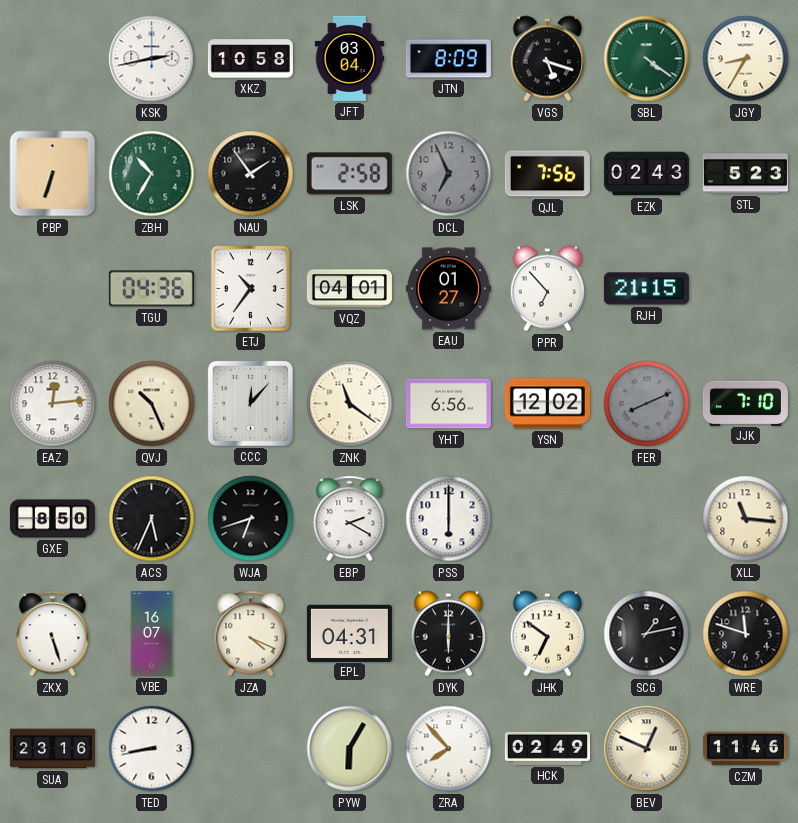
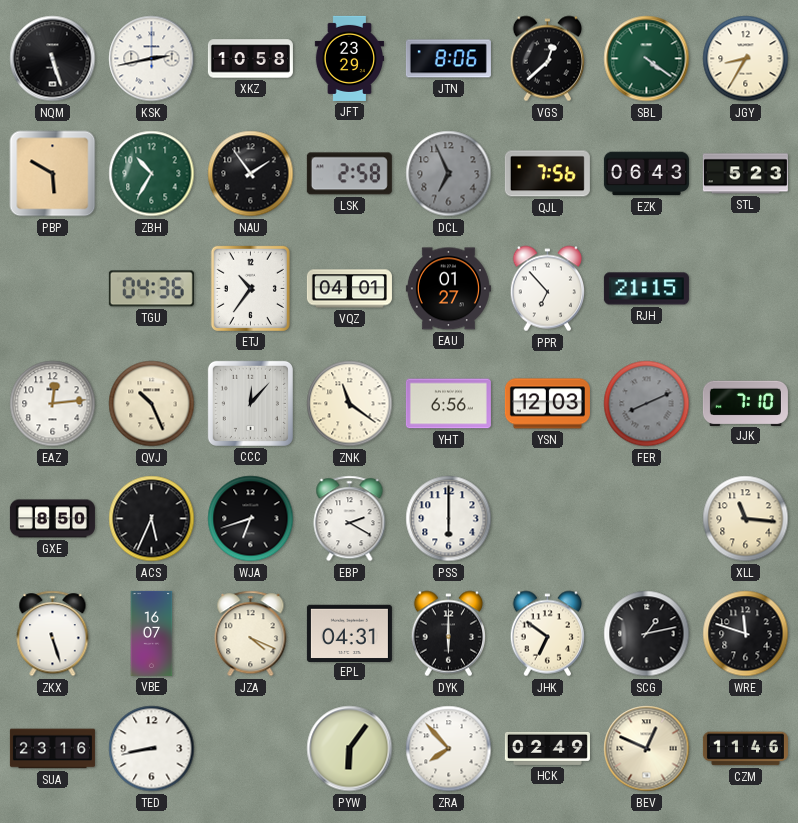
NQM: none -> 5:27
JFT: 03:04 -> 23:29
JTN: 8:09 -> 8:06
VGS: 5:18 -> 12:38
PBP: 6:33 -> 5:50
EZK: 02:43 -> 06:43
YSN: 12:02 -> 12:03
PYW: 6:05 -> 6:06
